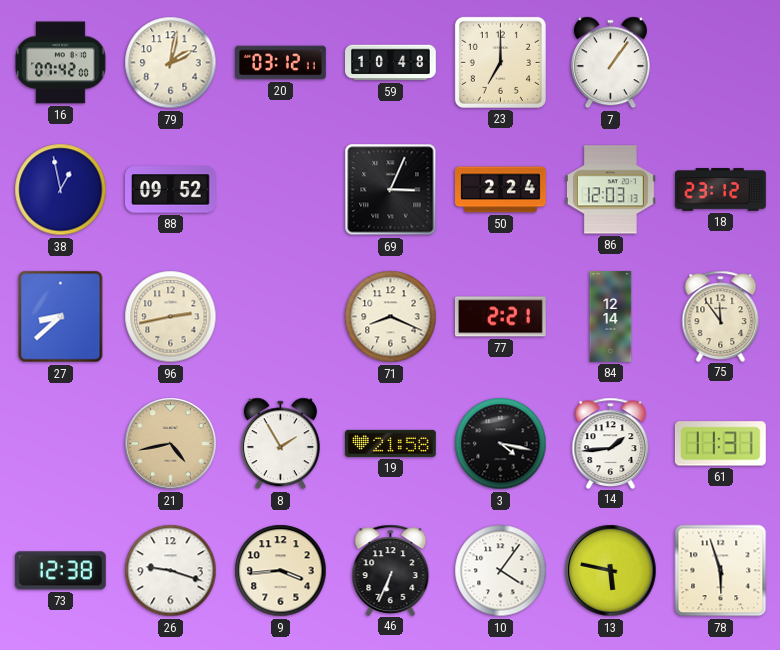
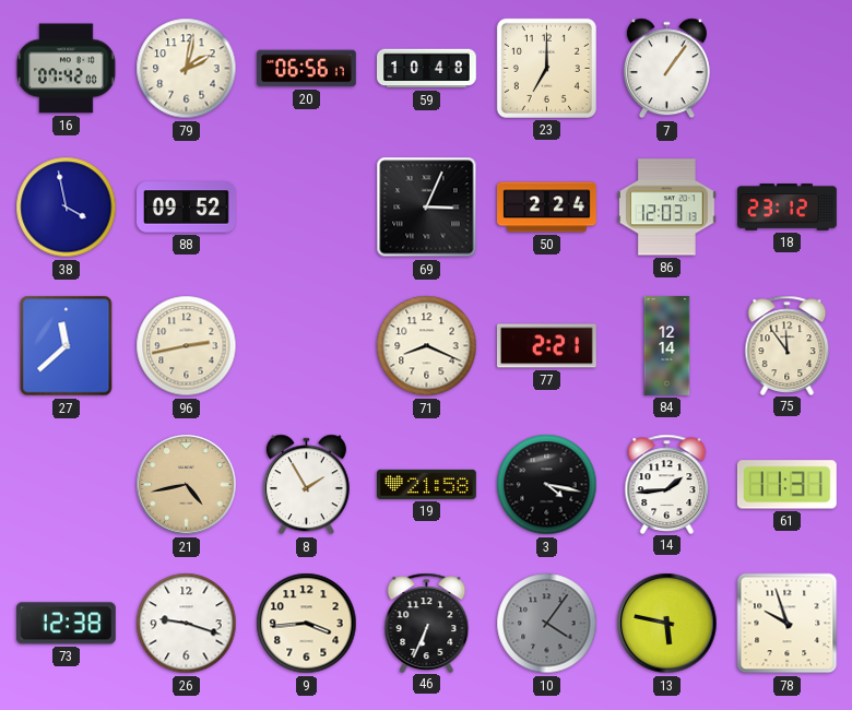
20: 03:12 -> 06:56
38: 12:58 -> 3:58
27: 8:38 -> 11:38
10 dial: white -> grey
78: 5:57 -> 9:57
